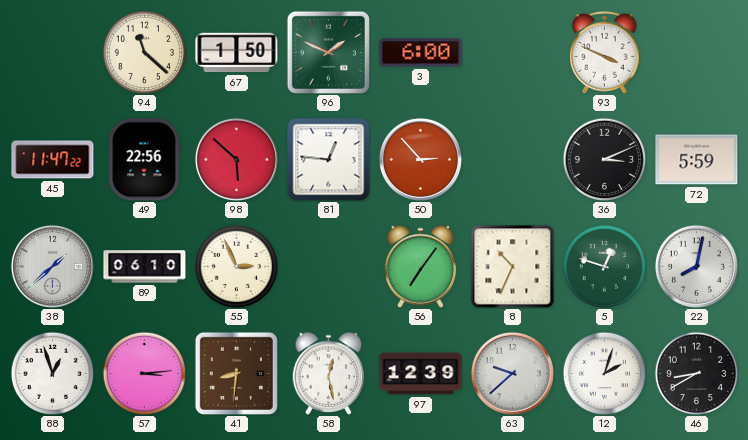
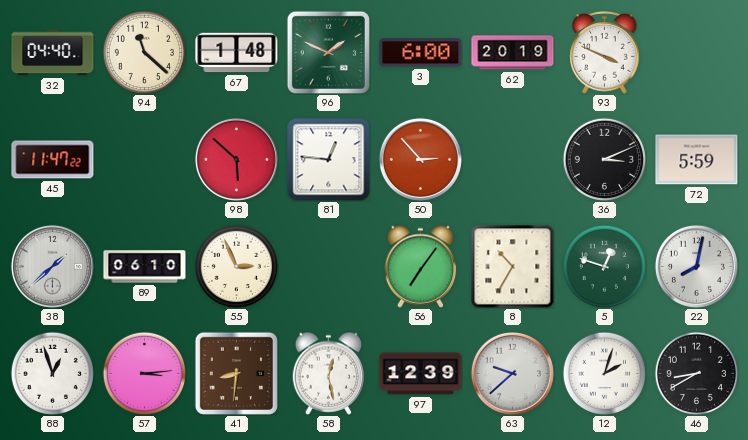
32: none -> 04:40
67: 1:50 -> 1:48
62: none -> 20:19
49: 22:56 -> none
8: 10:34 -> 10:35
